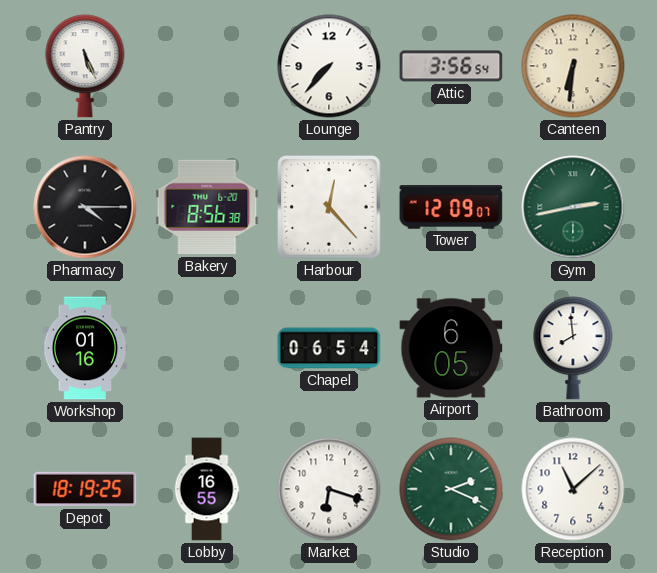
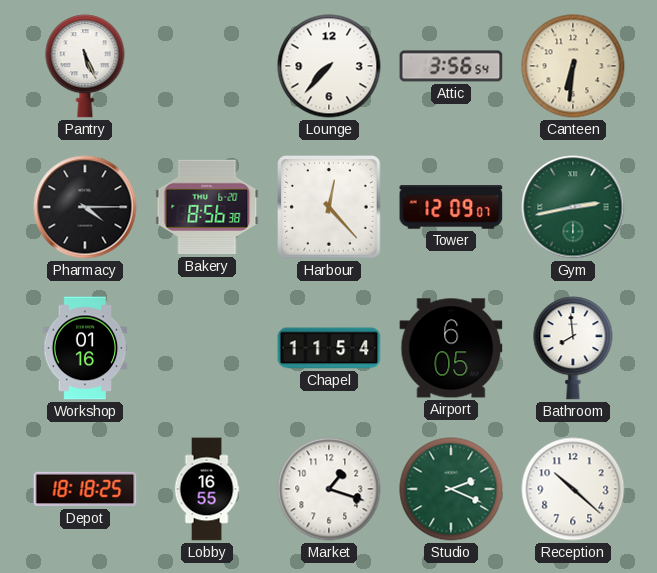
Chapel: 06:54 -> 11:54
Depot: 18:19 -> 18:18
Market: 6:18 -> 1:18
Reception: 11:08 -> 10:22
